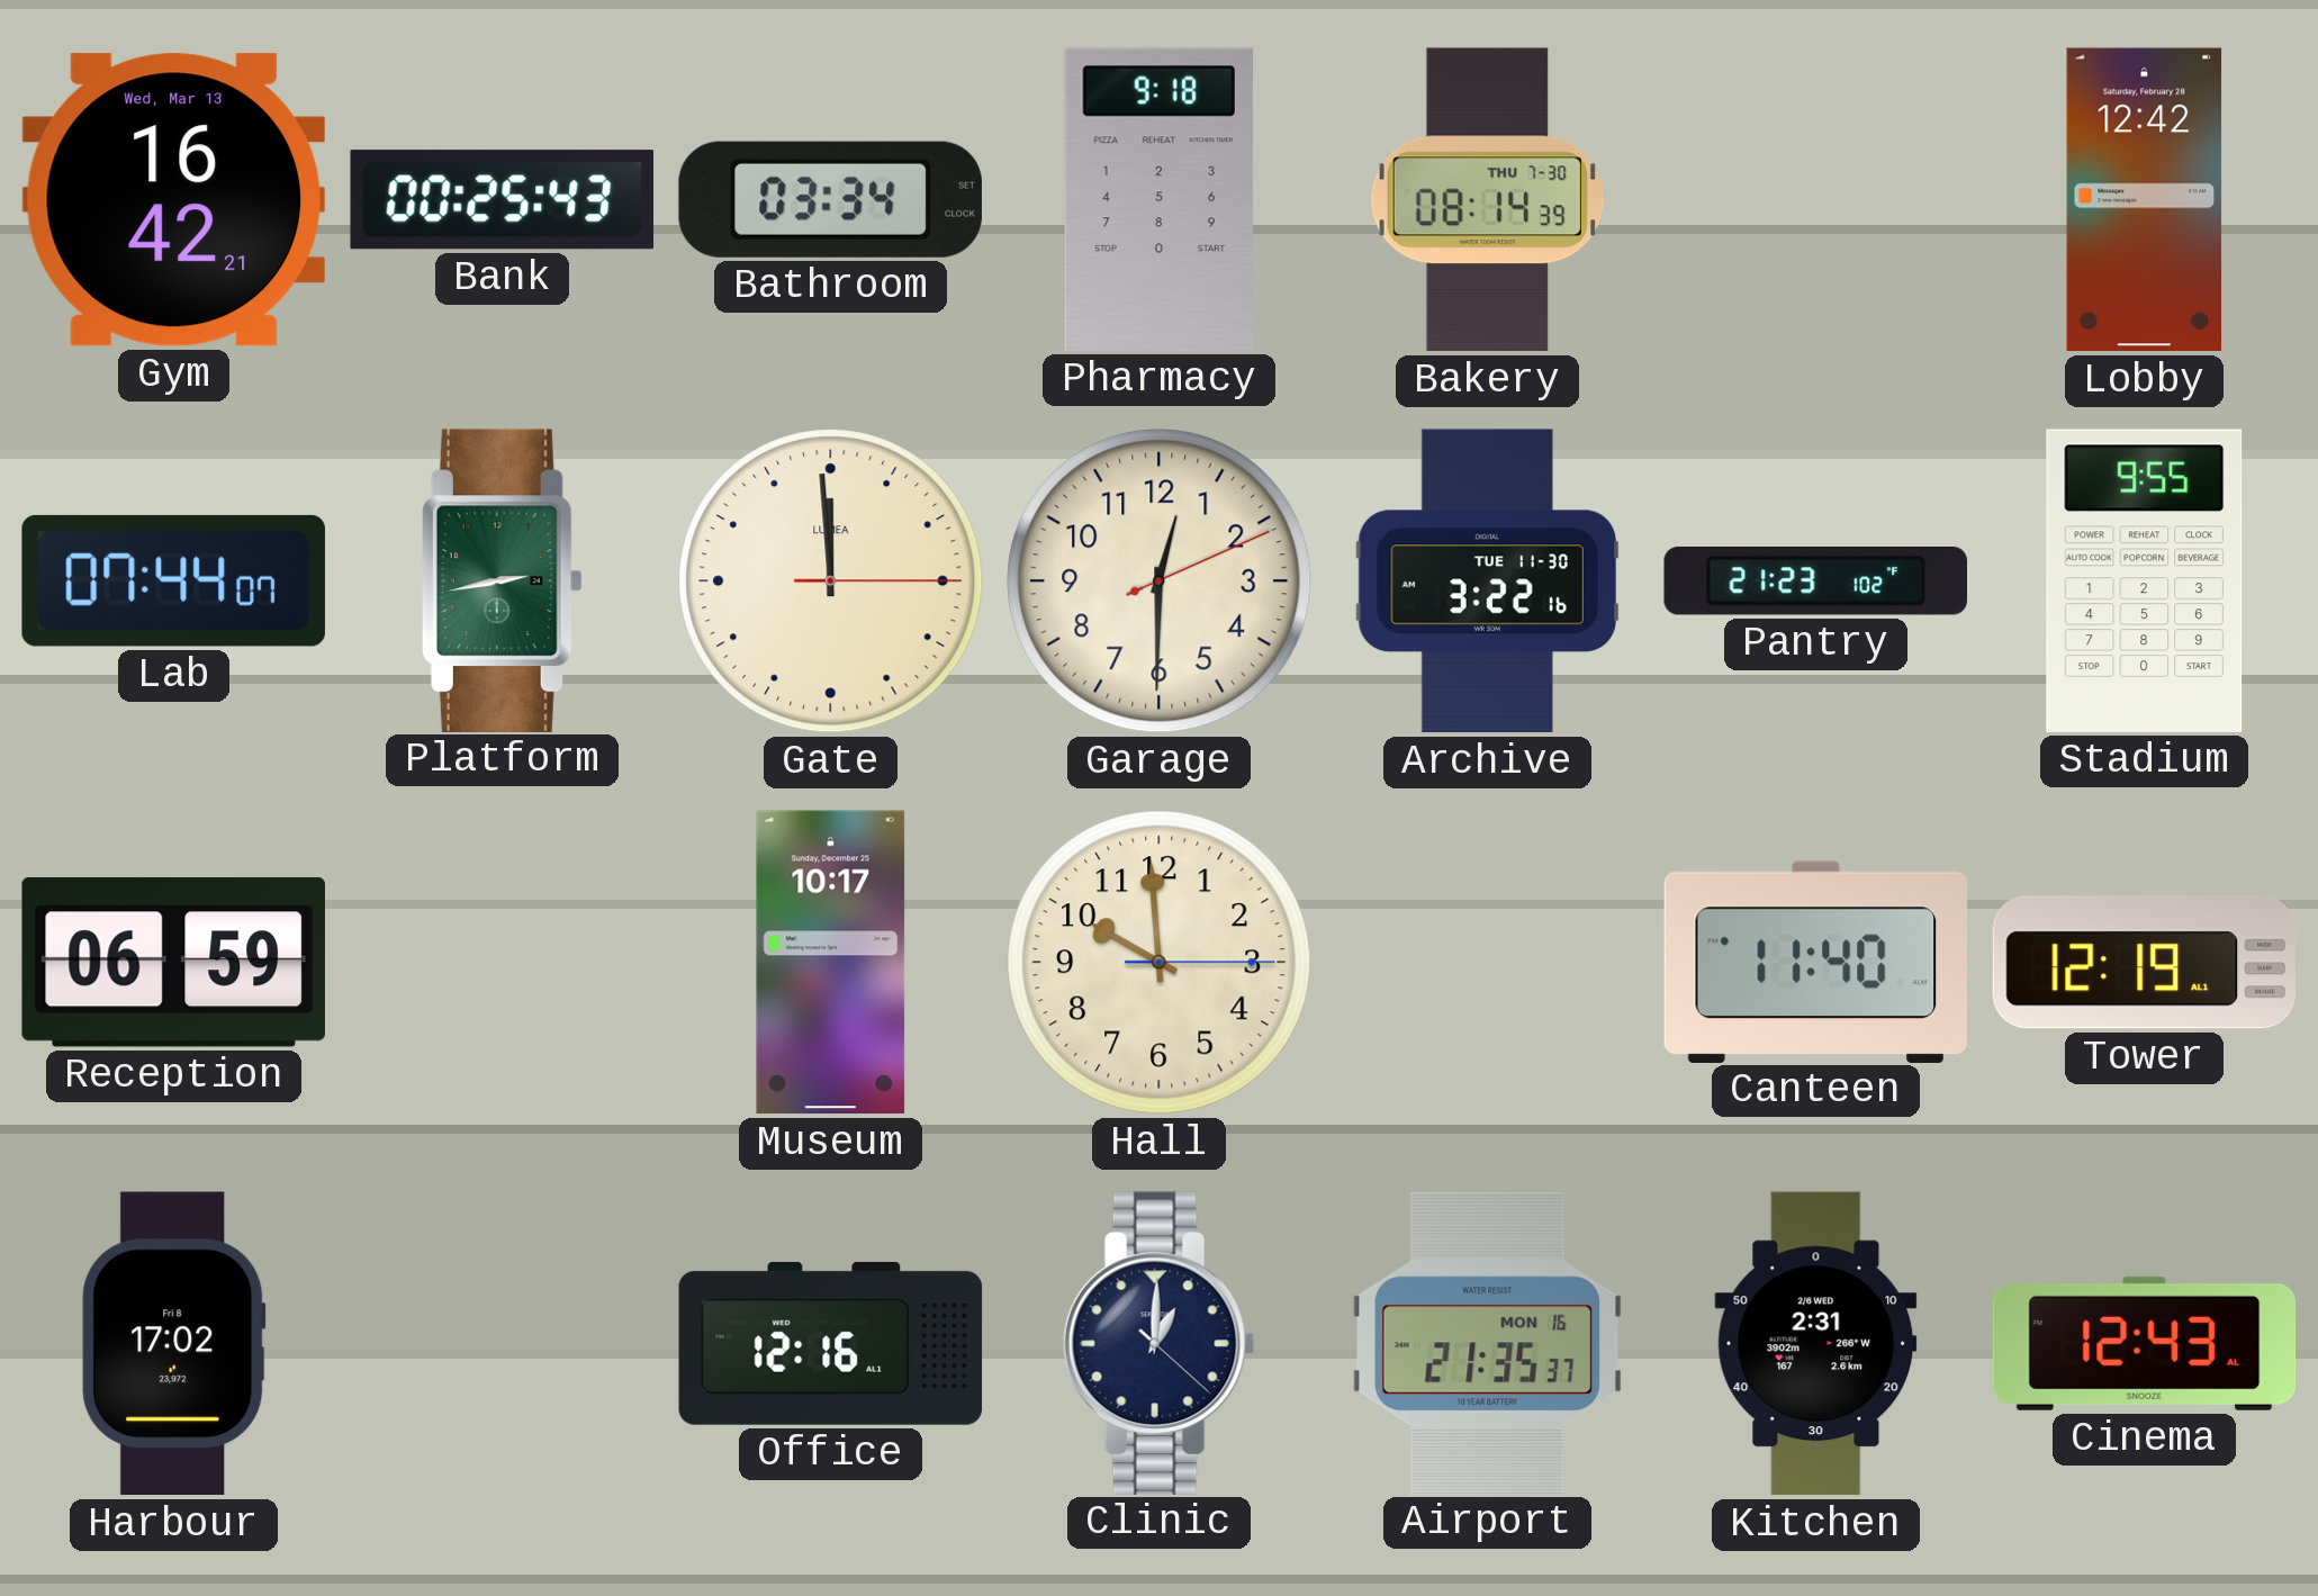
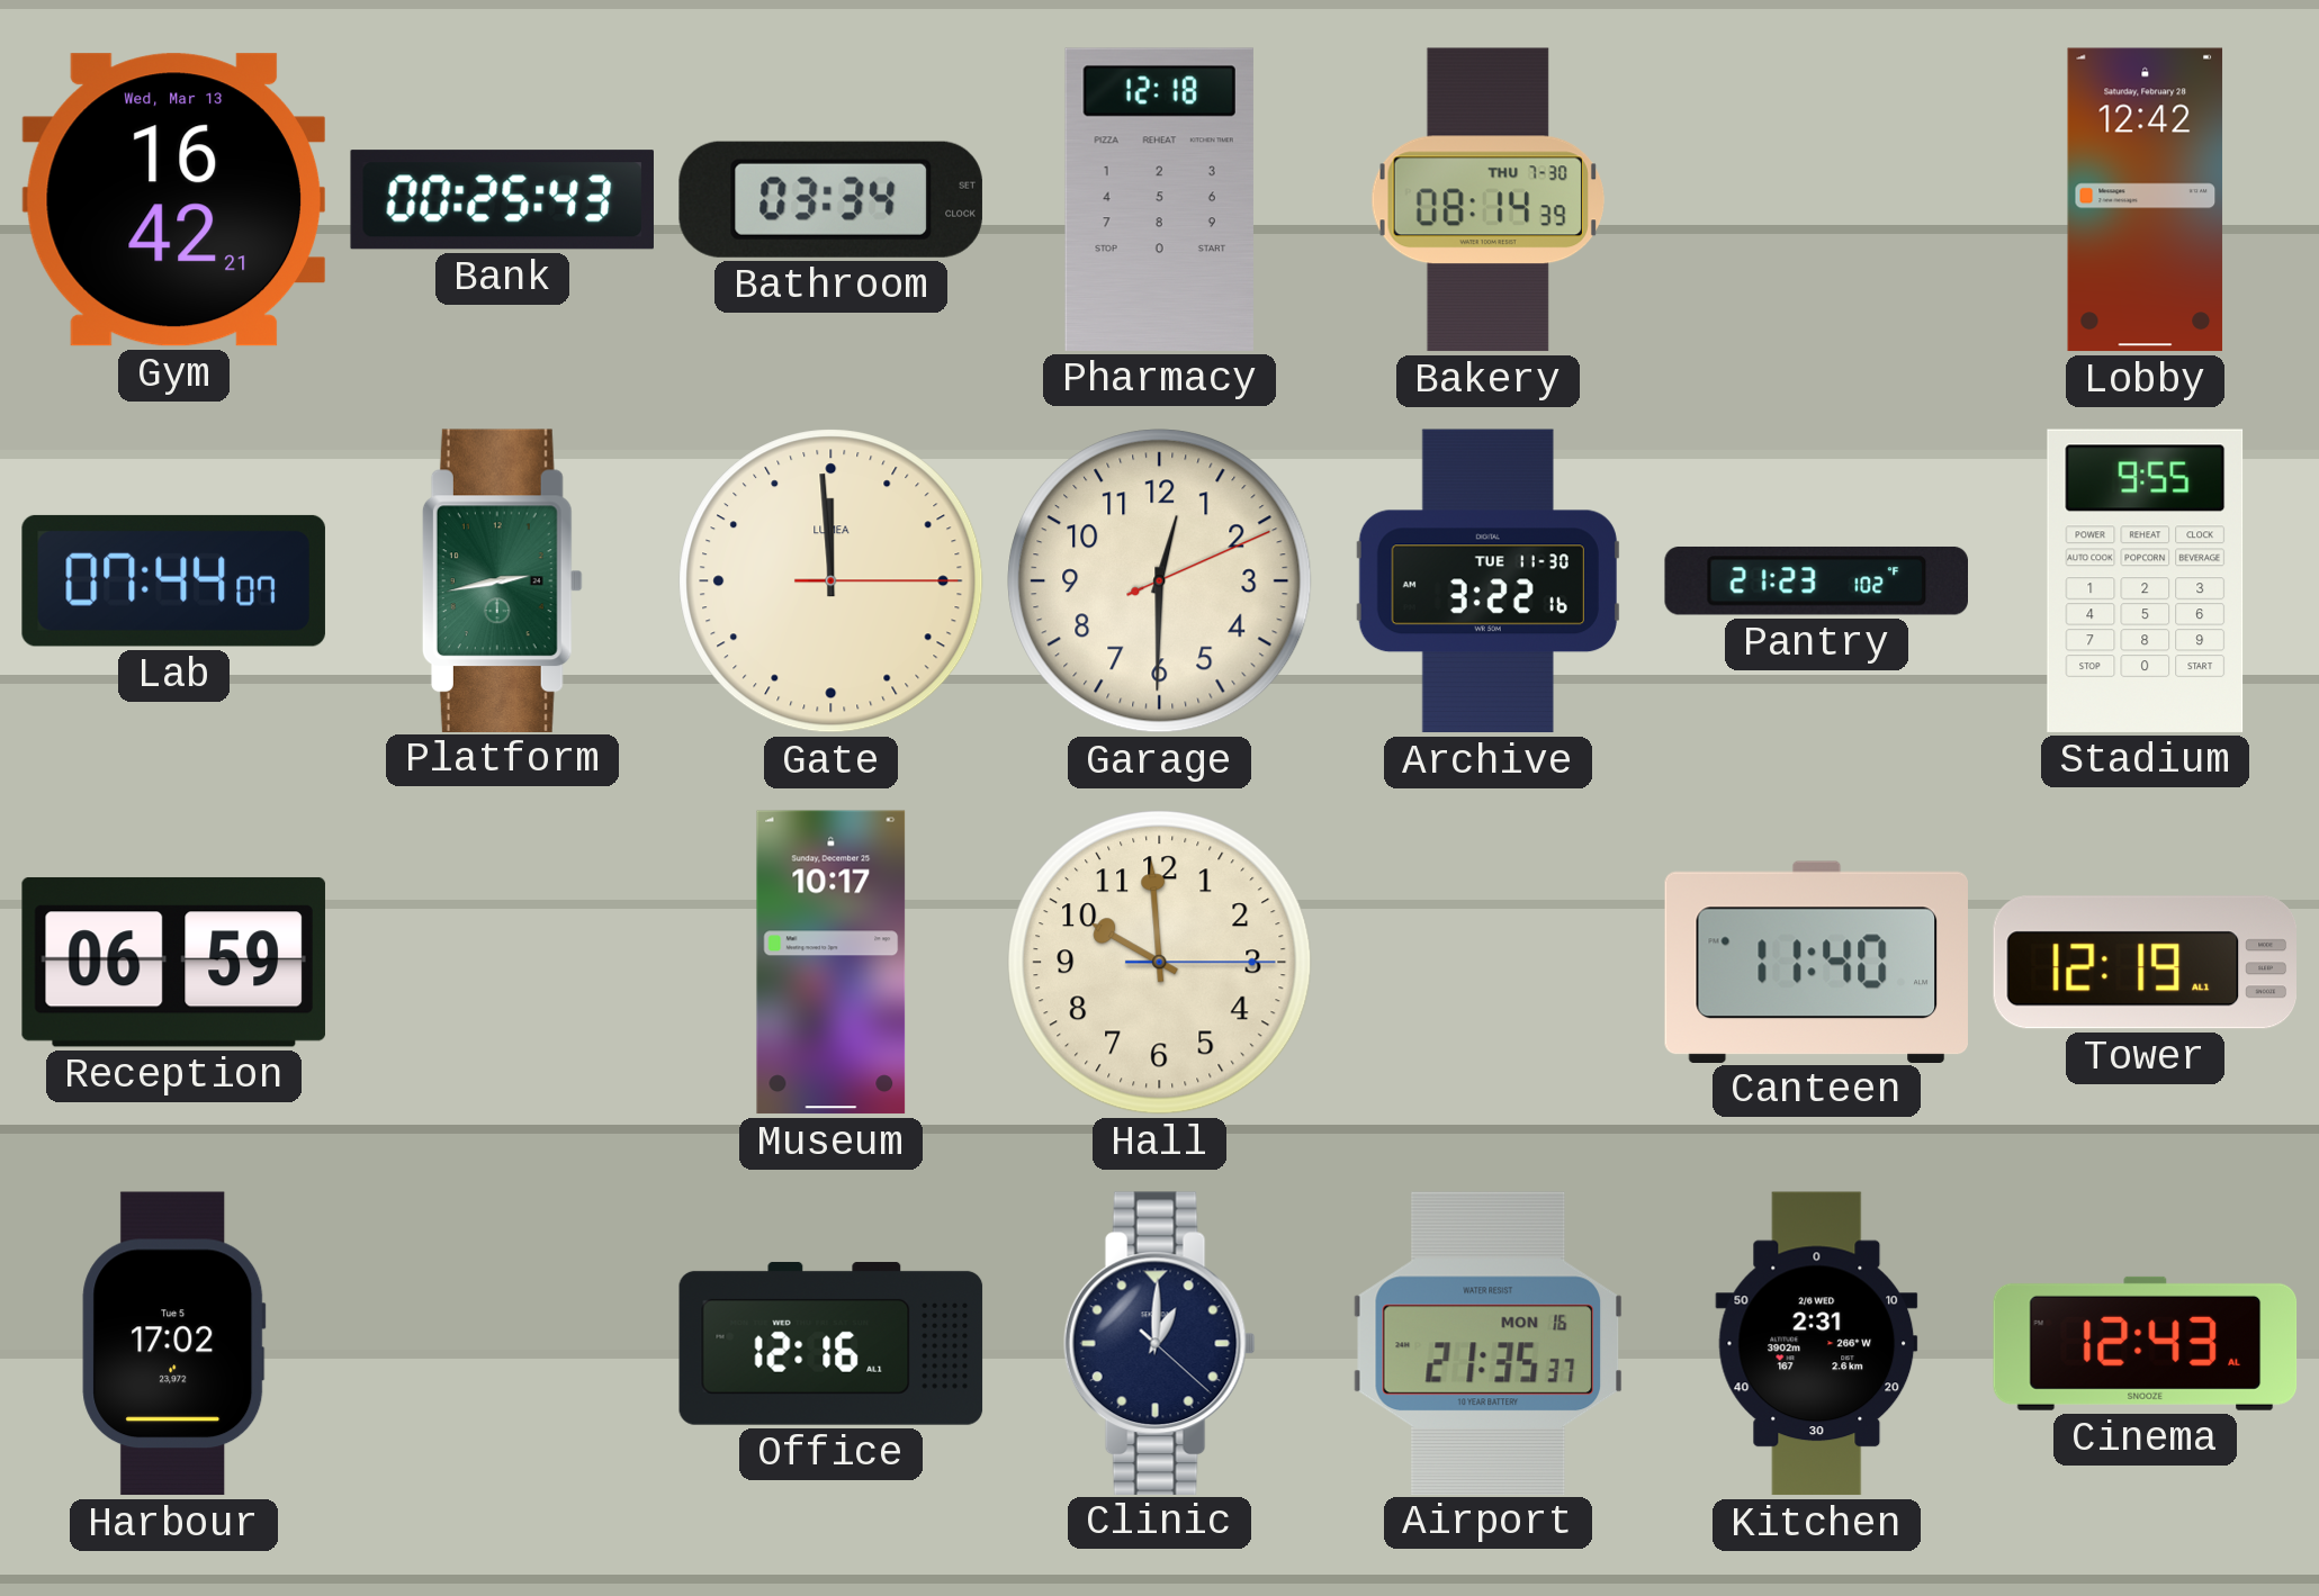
Pharmacy: 9:18 -> 12:18
Harbour date: Fri 8 -> Tue 5
